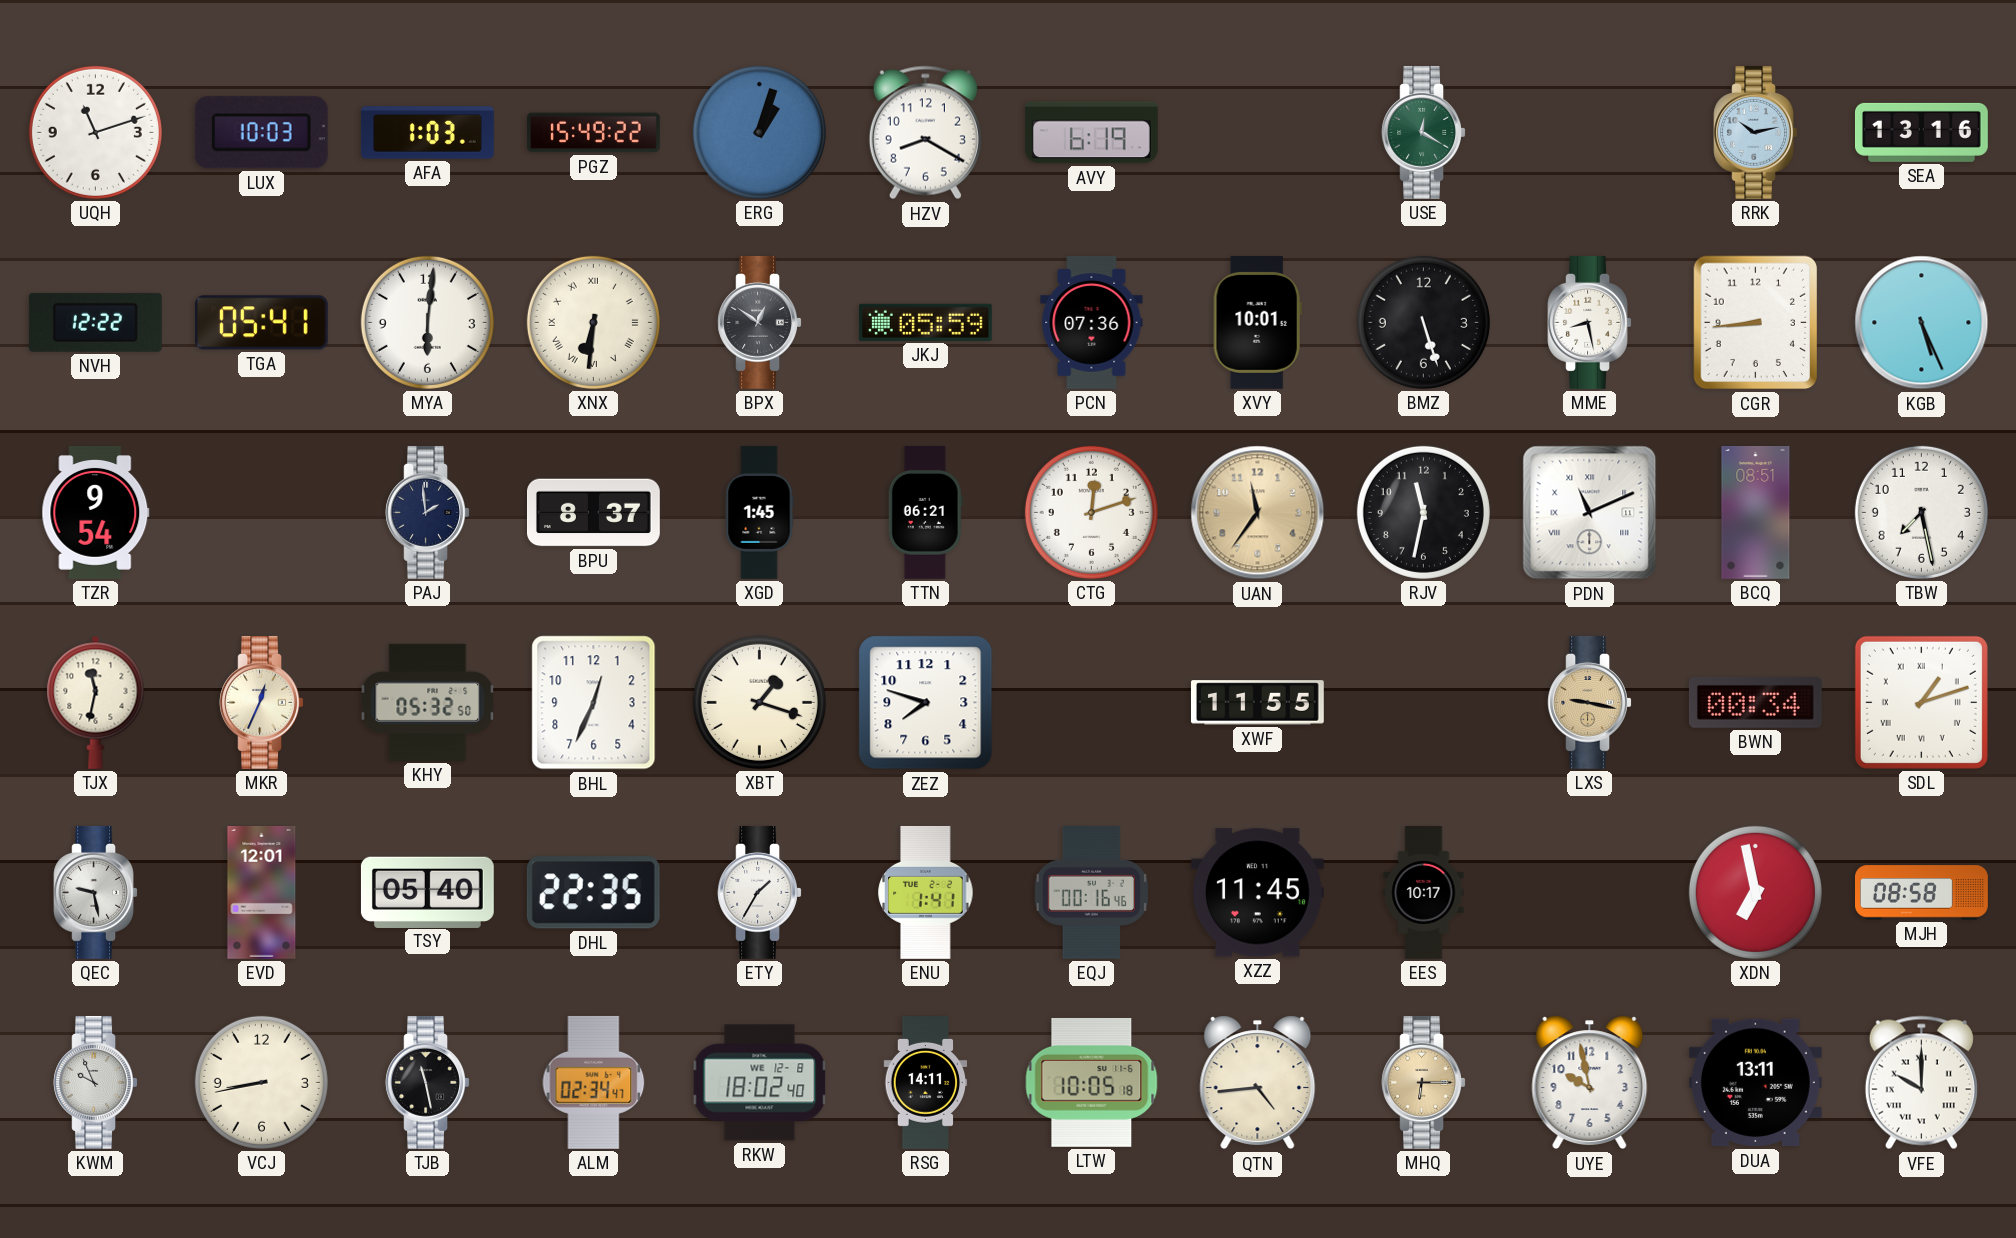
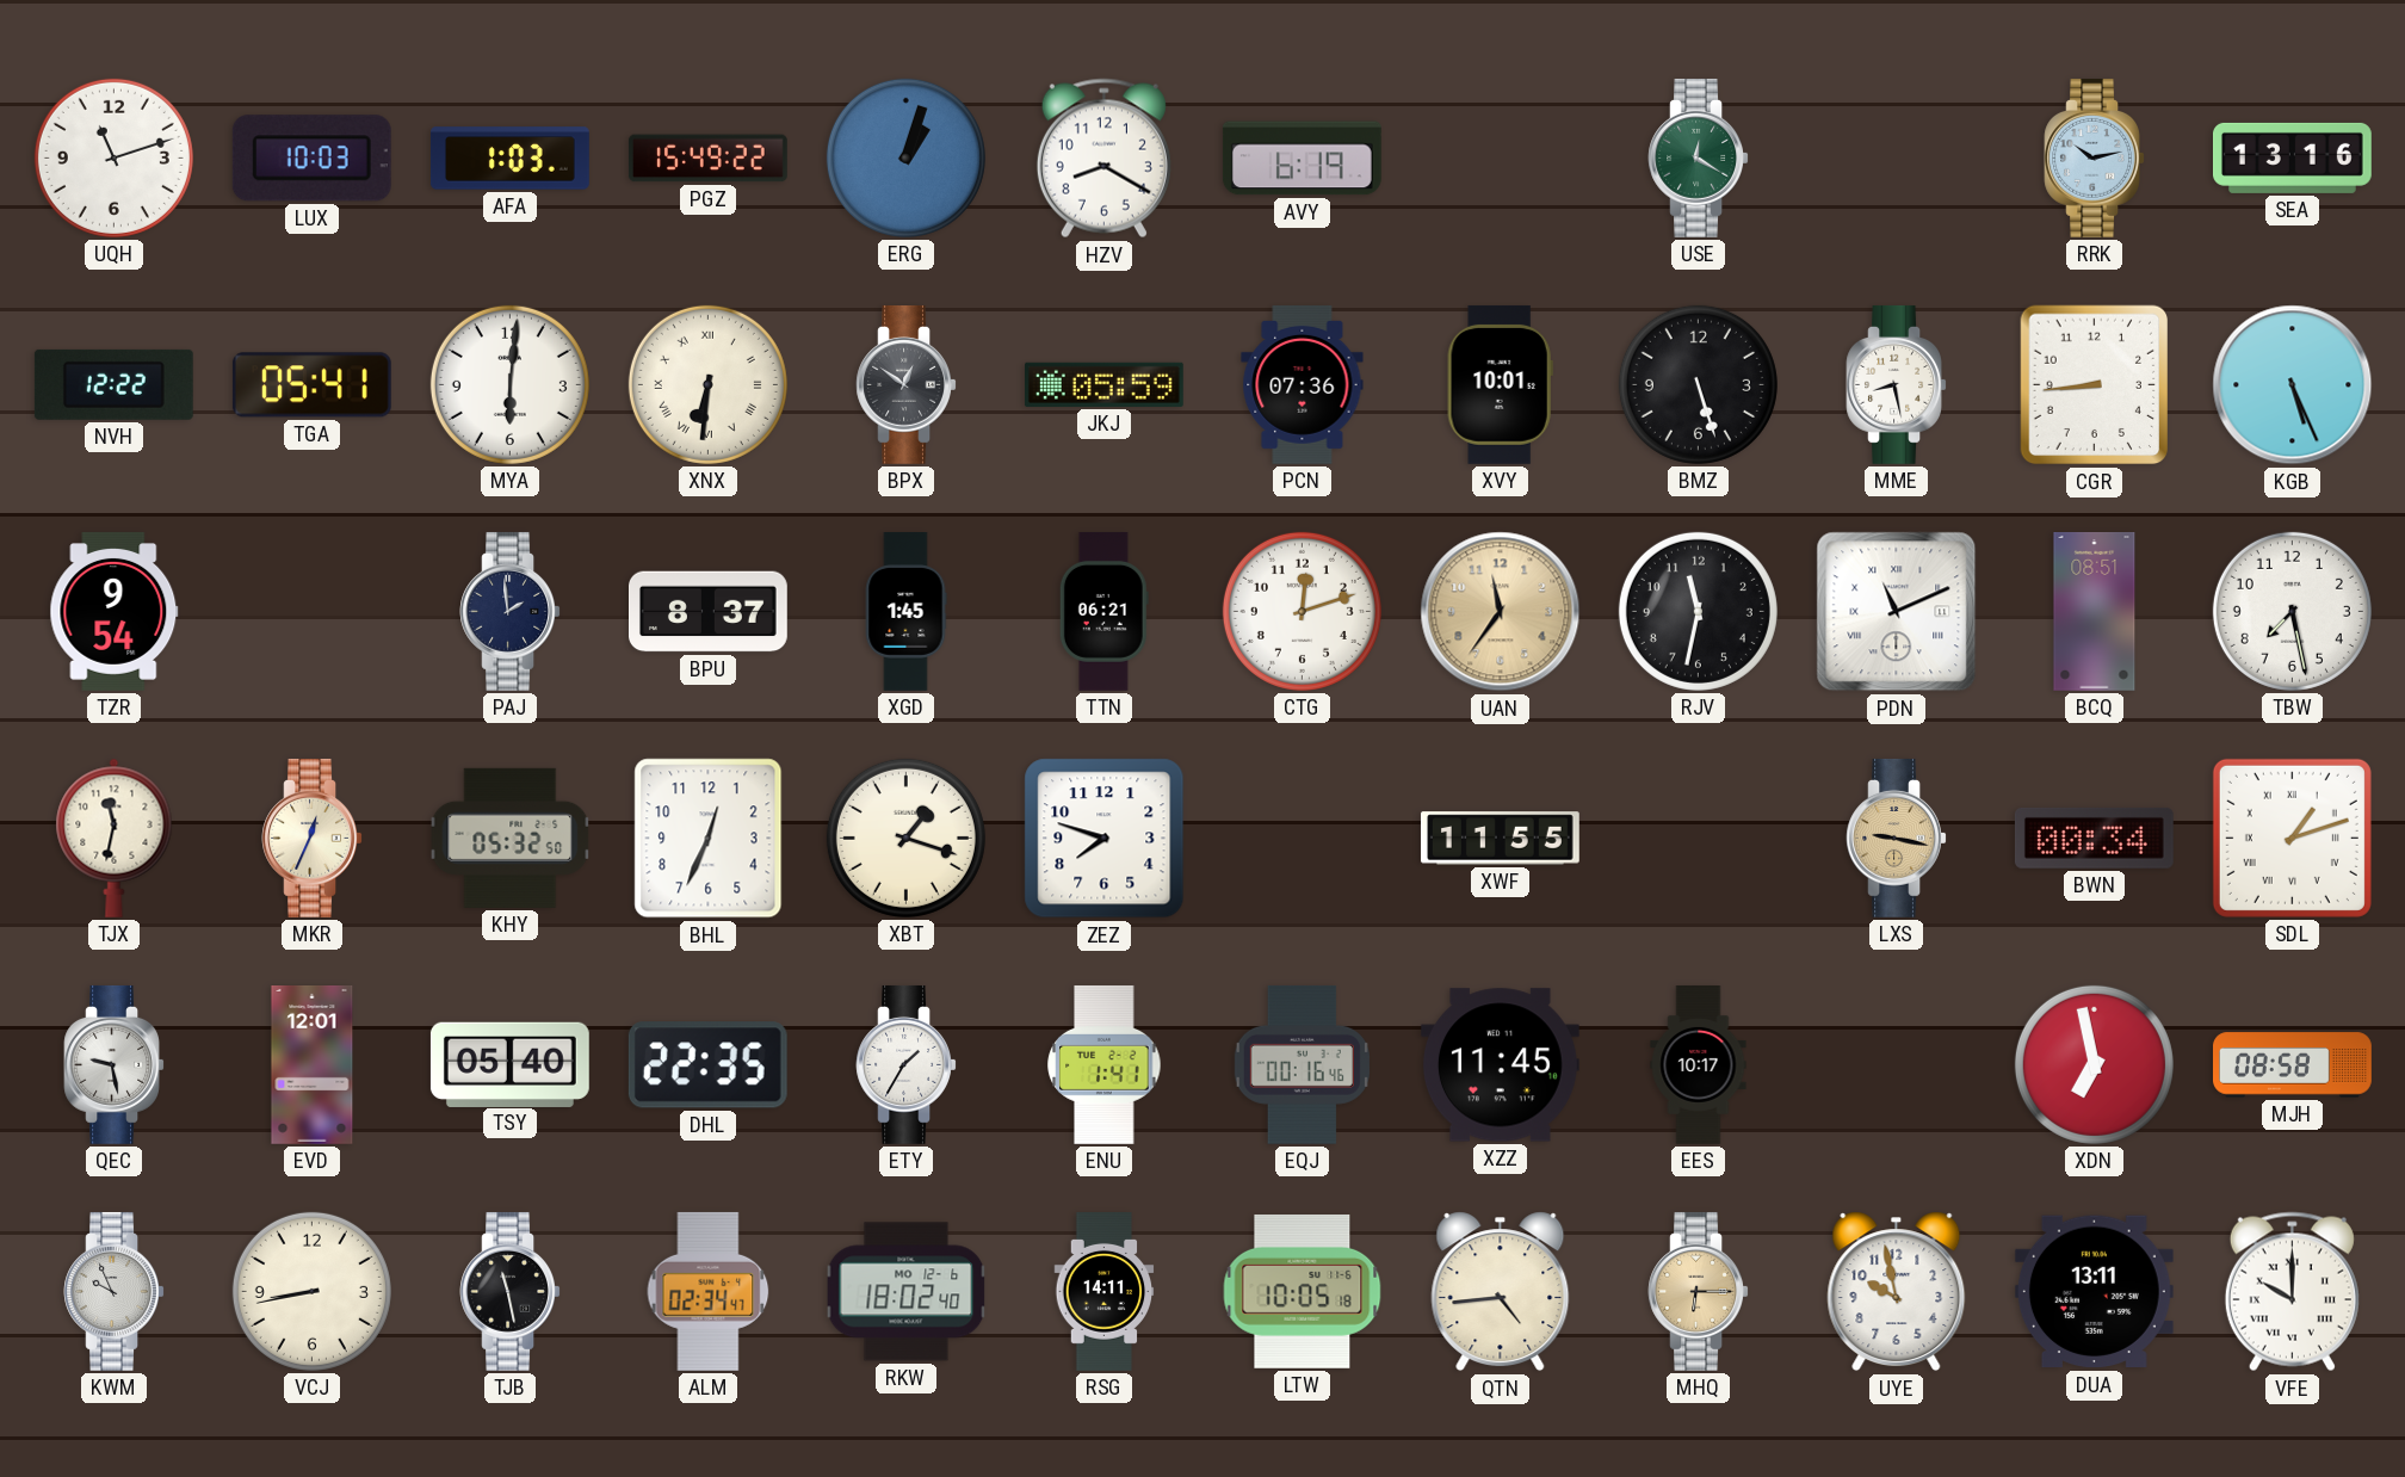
RKW date: WE 12-8 -> MO 12-6
